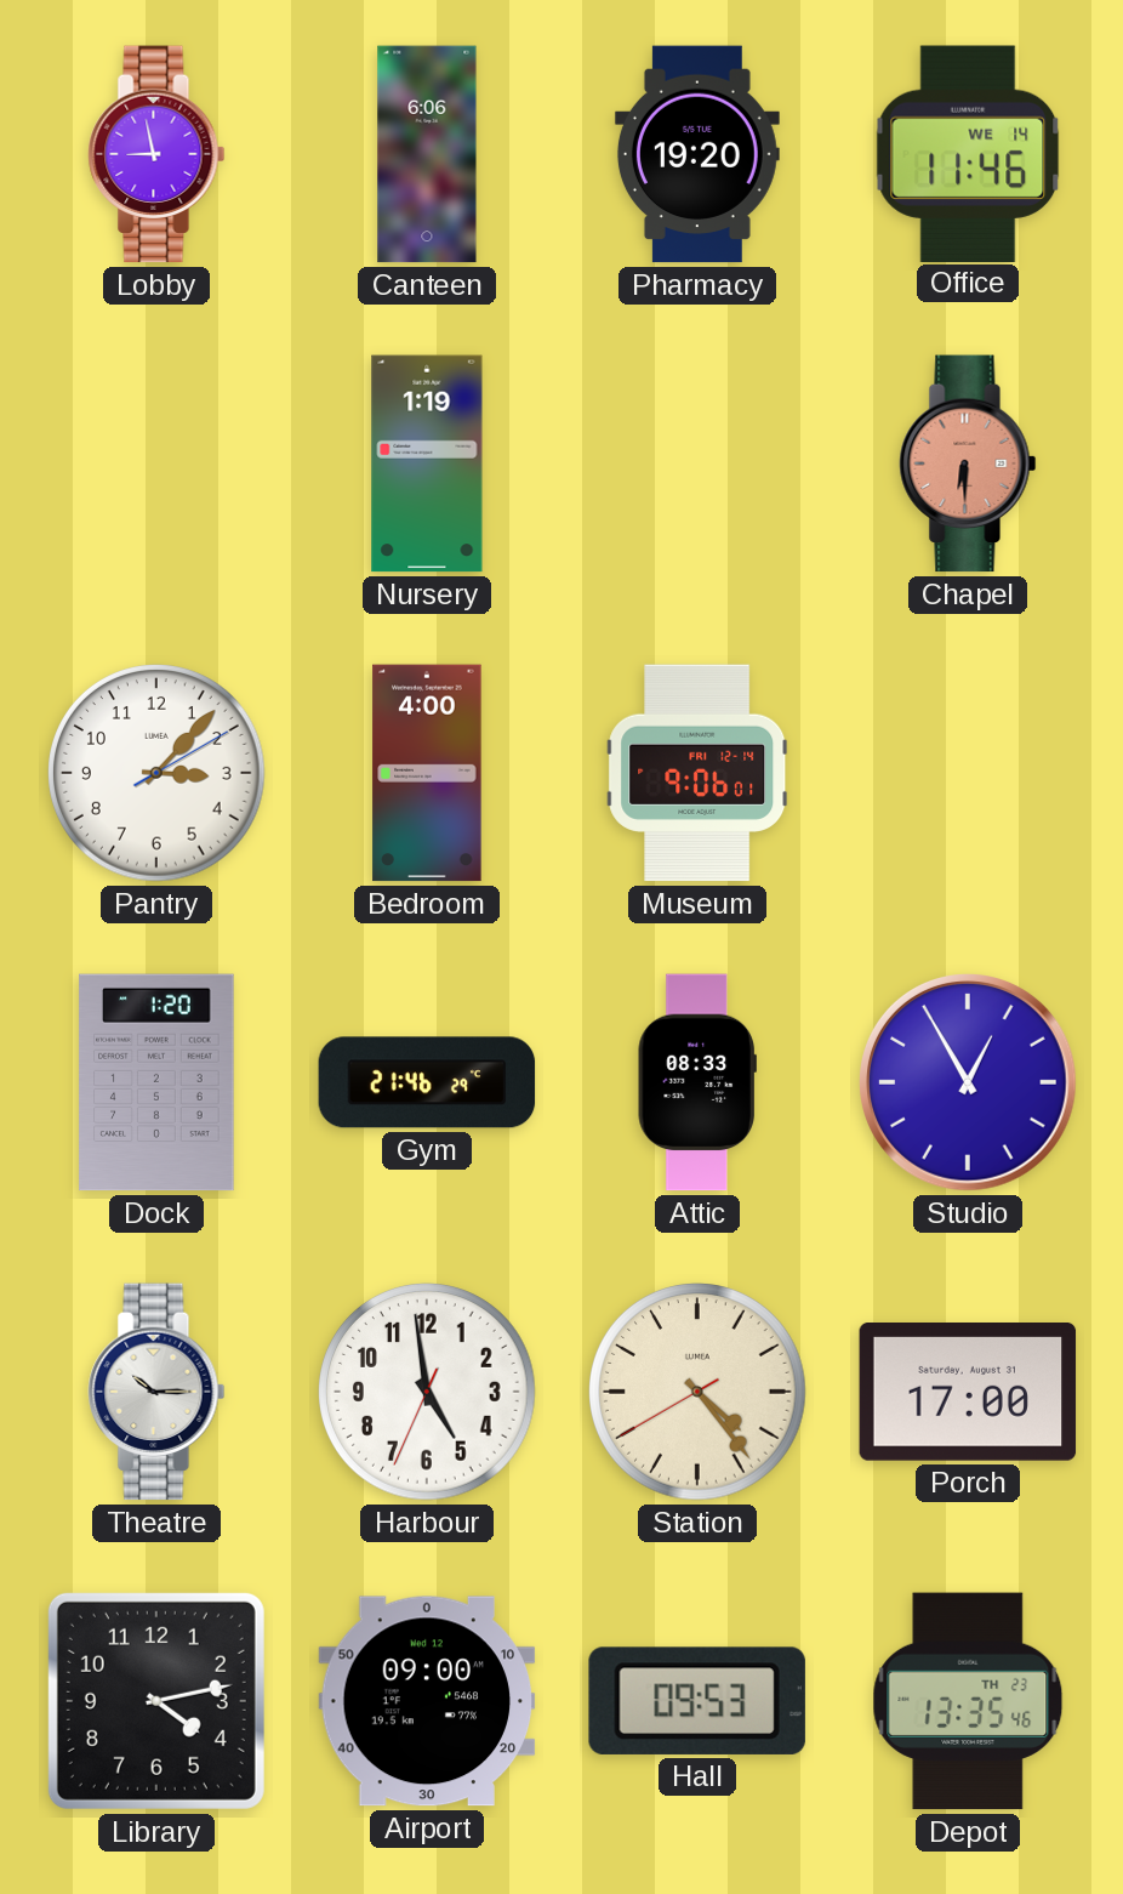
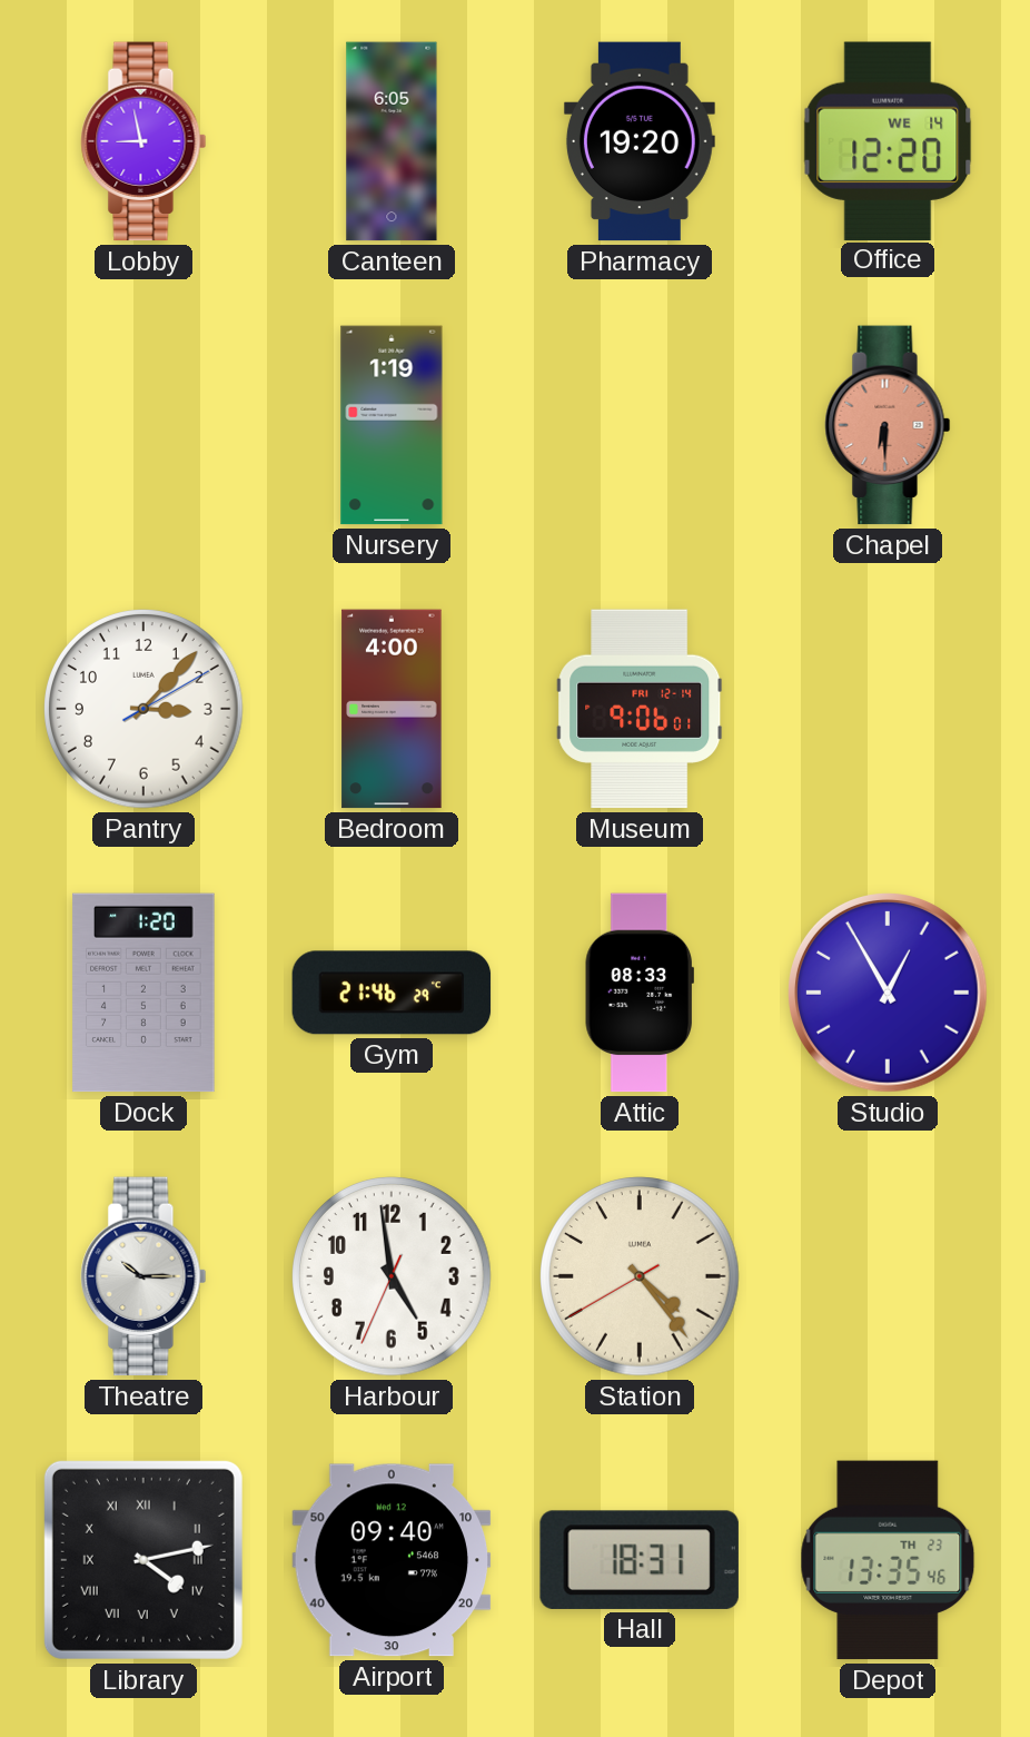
Canteen: 6:06 -> 6:05
Office: 11:46 -> 12:20
Porch: 17:00 -> none
Library numerals: Arabic -> Roman
Airport: 09:00 -> 09:40
Hall: 09:53 -> 18:31
